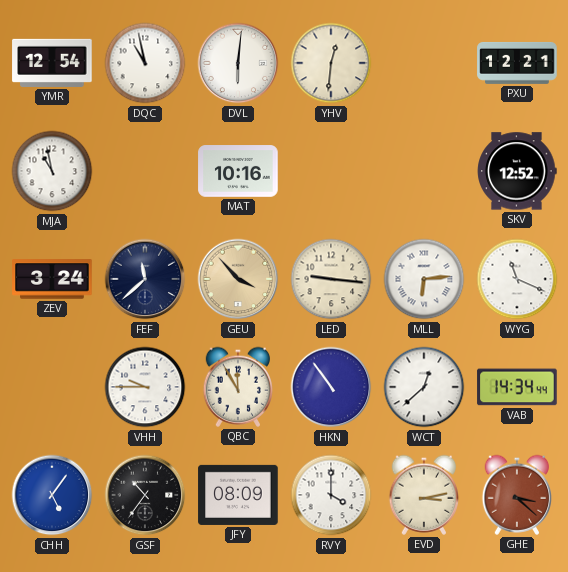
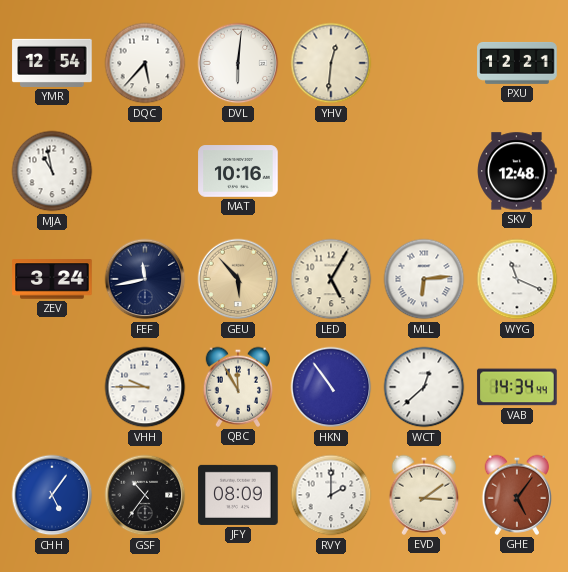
DQC: 10:58 -> 5:37
SKV: 12:52 -> 12:48
FEF: 11:38 -> 11:43
GEU: 3:53 -> 5:53
LED: 9:16 -> 5:05
RVY: 4:00 -> 2:00
EVD: 3:13 -> 3:09
GHE: 3:22 -> 5:06
